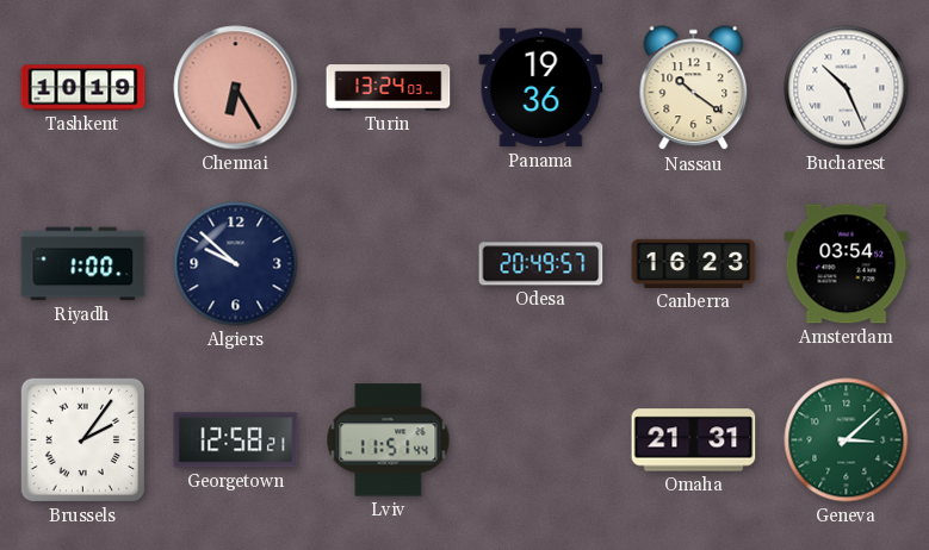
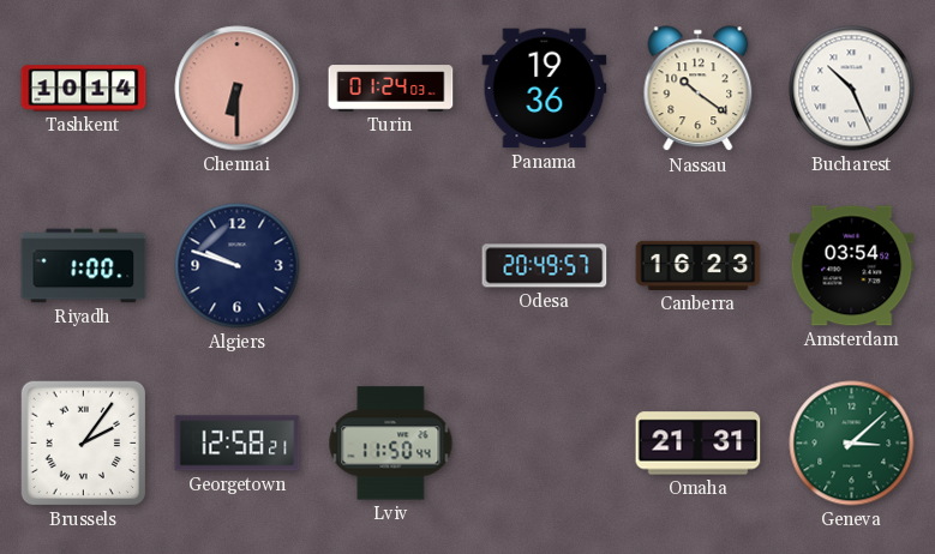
Tashkent: 10:19 -> 10:14
Chennai: 6:25 -> 6:30
Turin: 13:24 -> 01:24
Algiers: 9:52 -> 9:48
Lviv: 11:51 -> 11:50
